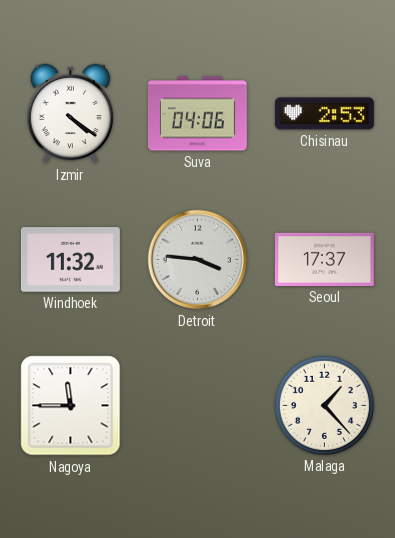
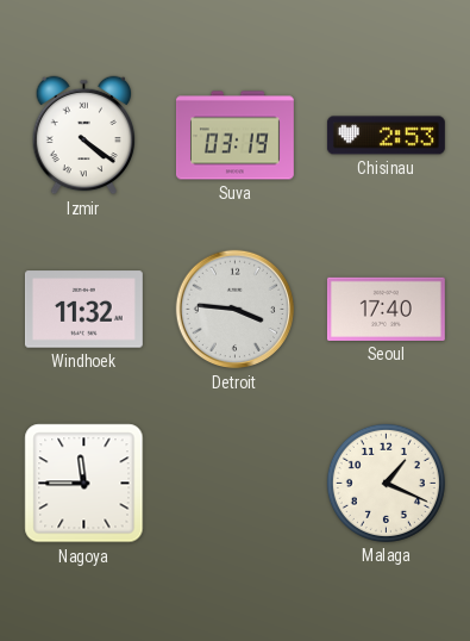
Suva: 04:06 -> 03:19
Seoul: 17:37 -> 17:40
Malaga: 1:23 -> 1:19
